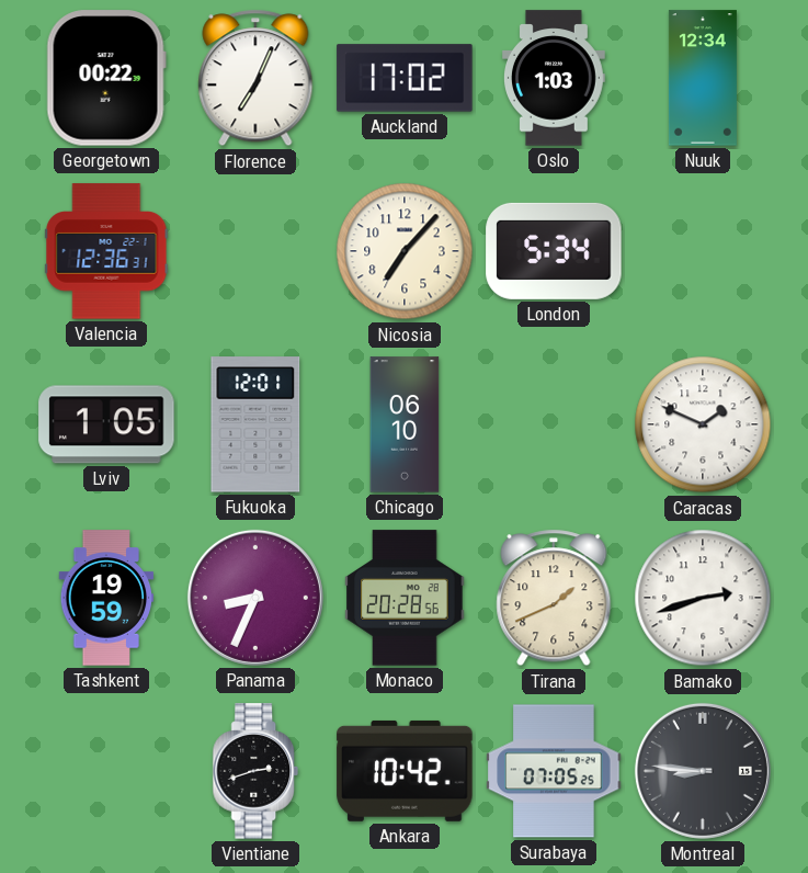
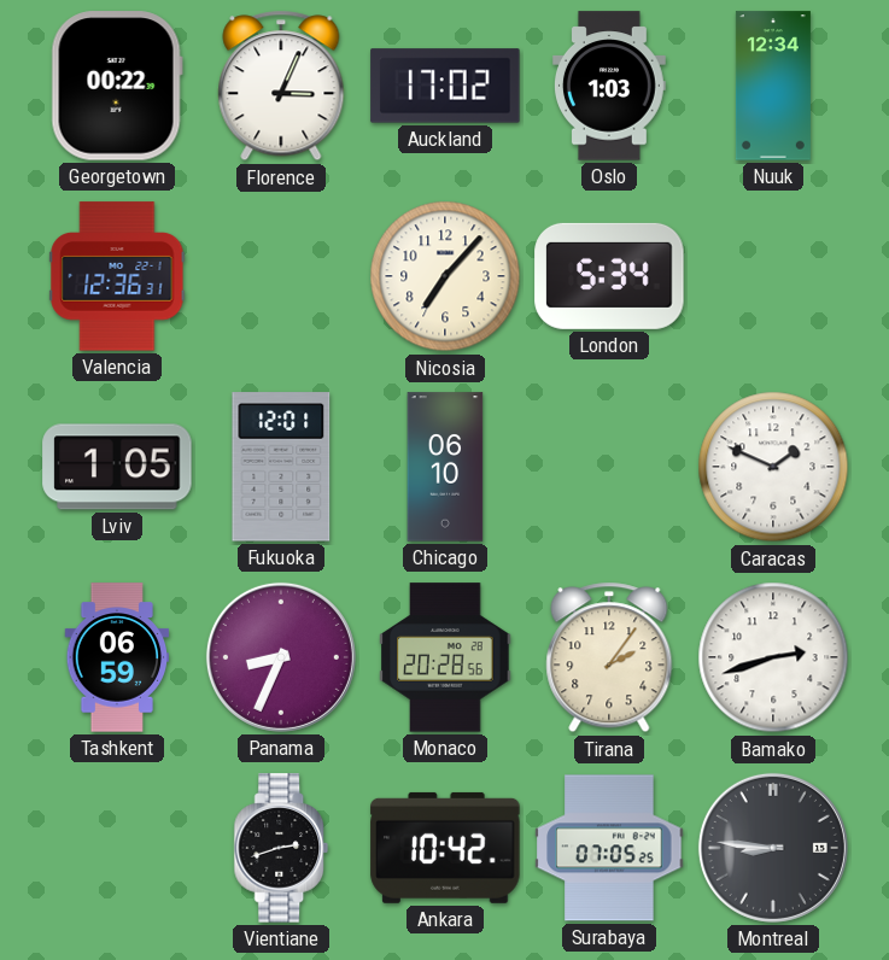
Florence: 7:04 -> 3:04
Tashkent: 19:59 -> 06:59
Tirana: 1:41 -> 2:06
